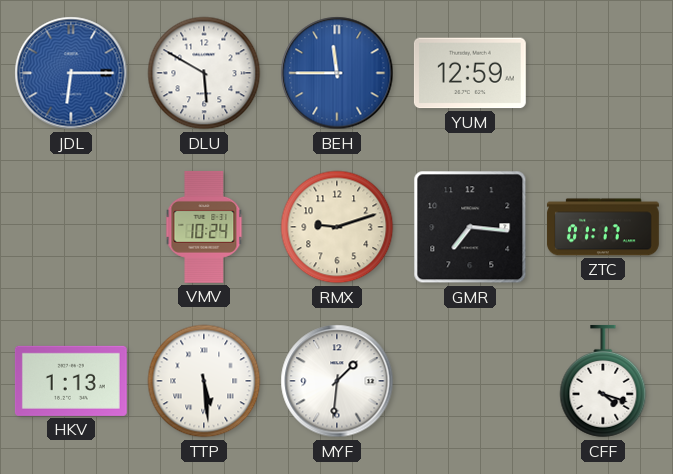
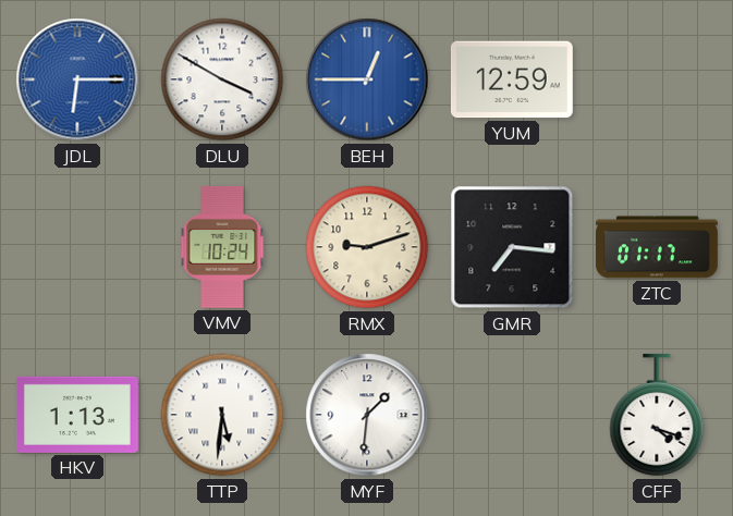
DLU: 5:50 -> 3:50
BEH: 11:45 -> 12:45
TTP: 5:29 -> 5:31
